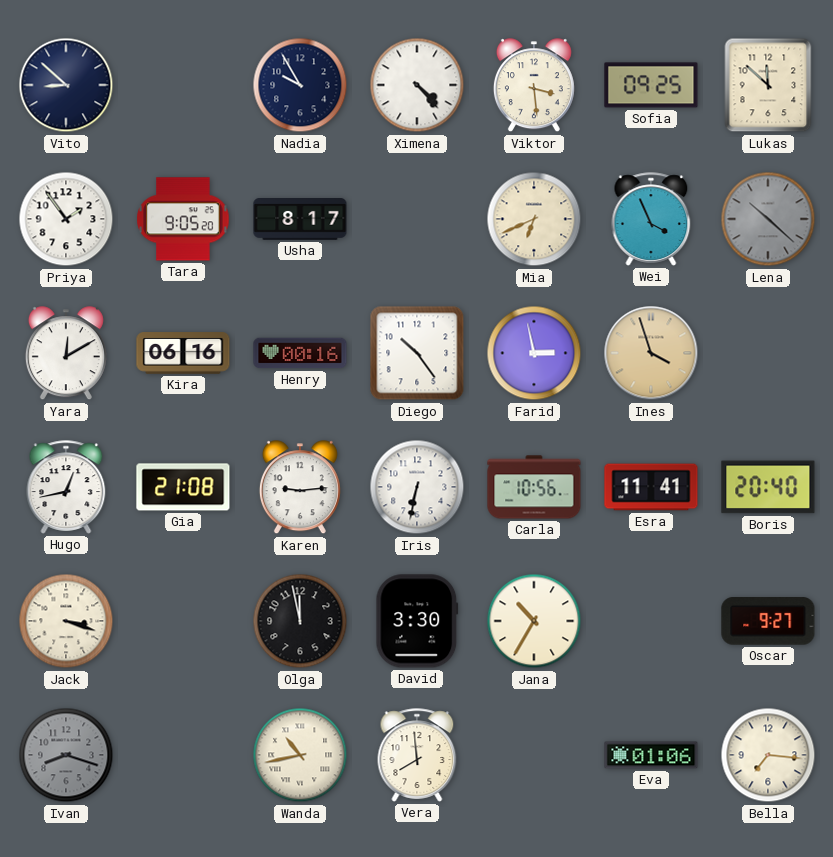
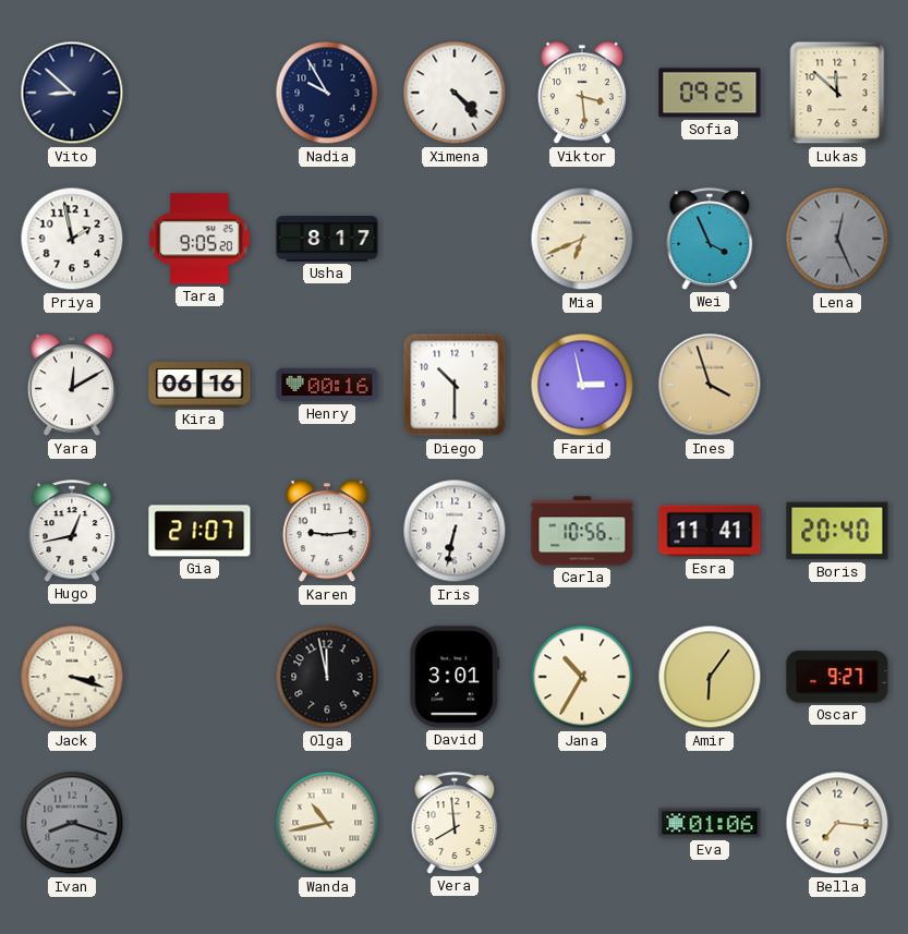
Priya: 1:54 -> 1:58
Lena: 10:22 -> 12:26
Diego: 10:24 -> 10:30
Gia: 21:08 -> 21:07
David: 3:30 -> 3:01
Amir: none -> 6:06
